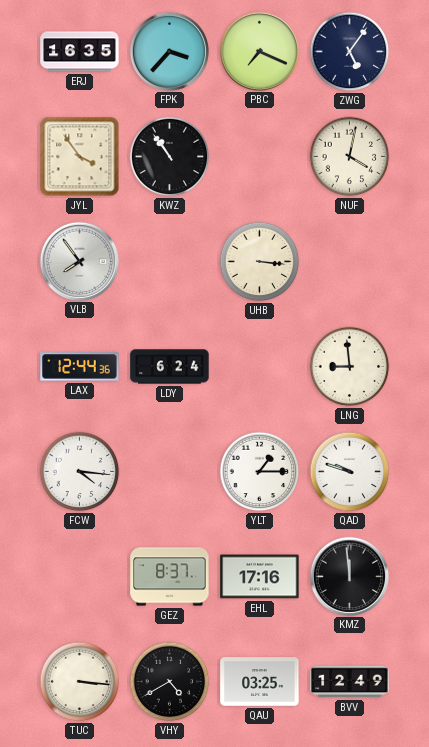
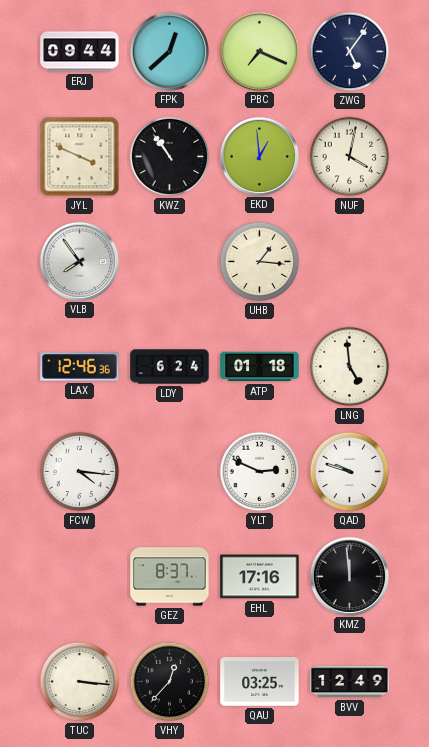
ERJ: 16:35 -> 09:44
FPK: 3:37 -> 12:38
JYL: 3:54 -> 3:49
EKD: none -> 12:59
UHB: 3:16 -> 1:16
LAX: 12:44 -> 12:46
ATP: none -> 01:18
LNG: 8:59 -> 4:59
YLT: 1:15 -> 2:49
VHY: 4:40 -> 12:37
